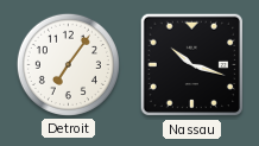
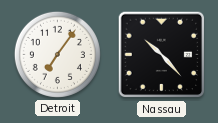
Nassau: 10:18 -> 10:23
